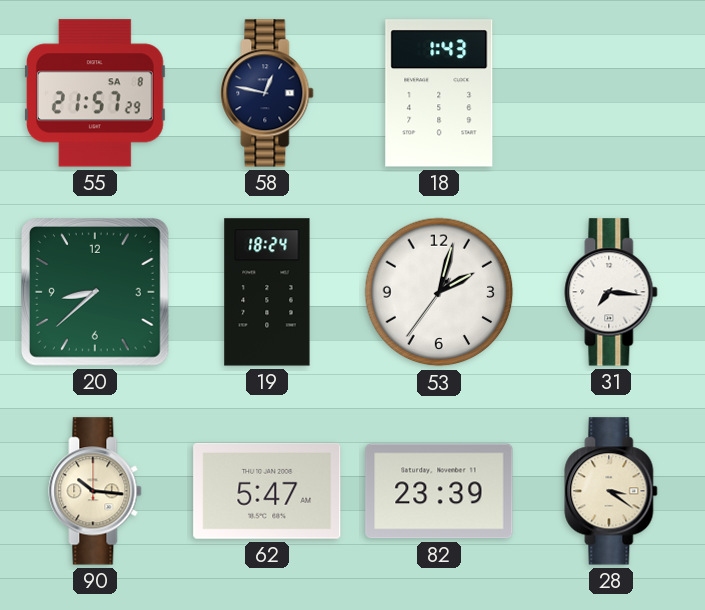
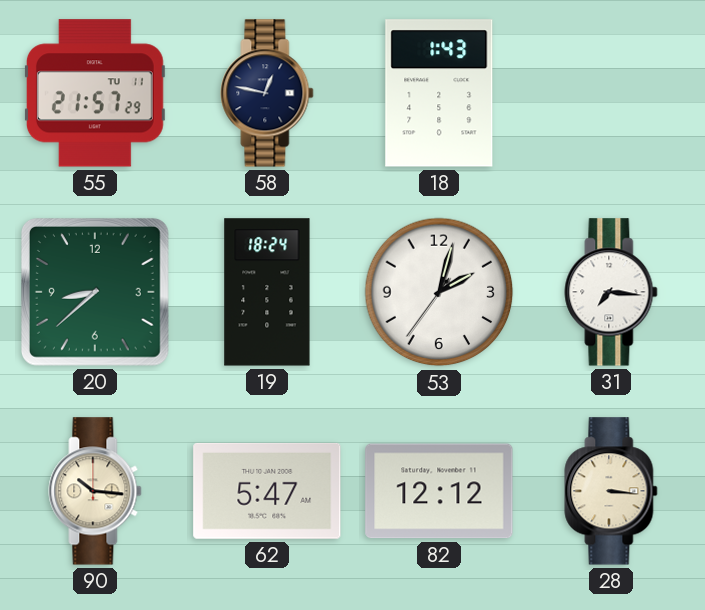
55 date: SA 8 -> TU 11
82: 23:39 -> 12:12
28: 3:21 -> 3:16
